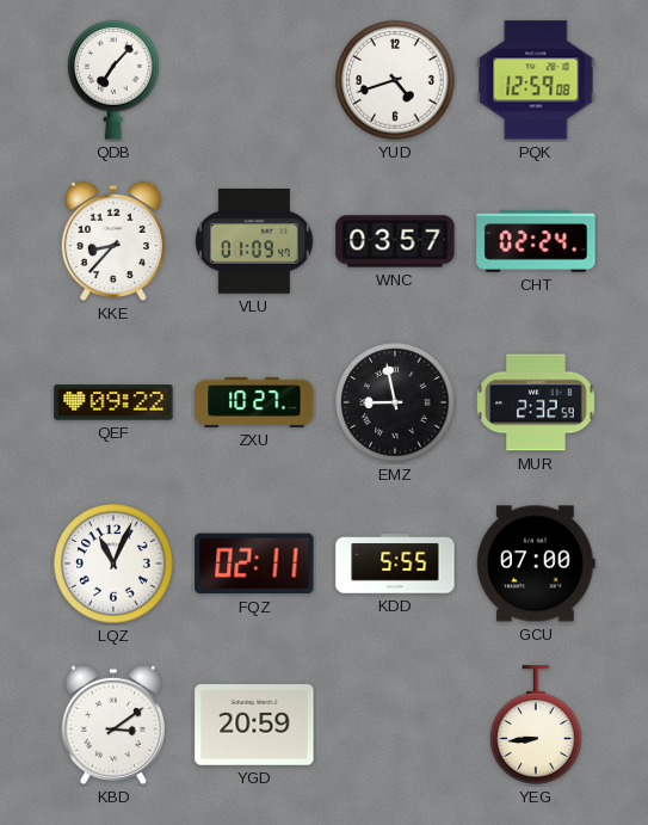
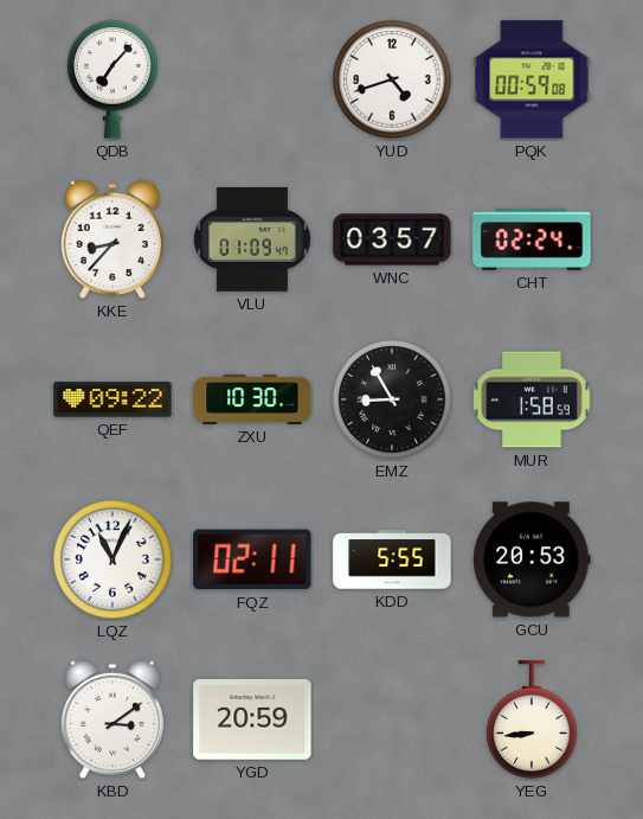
PQK: 12:59 -> 00:59
ZXU: 10:27 -> 10:30
EMZ: 8:58 -> 8:55
MUR: 2:32 -> 1:58
GCU: 07:00 -> 20:53
